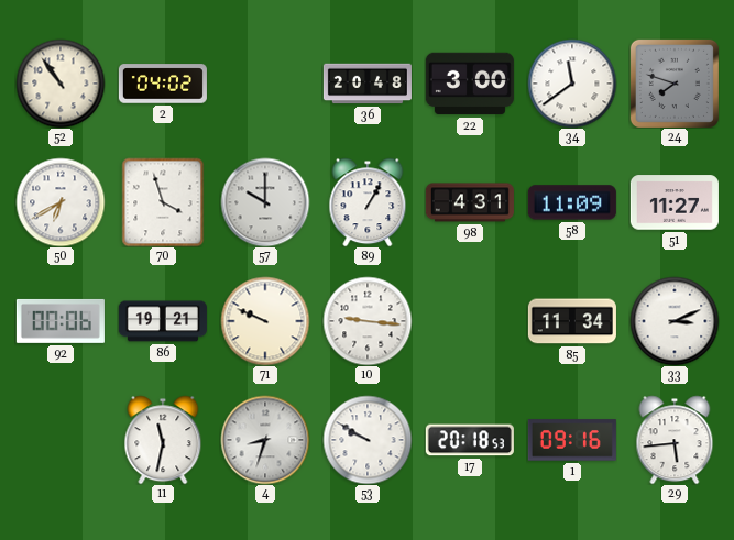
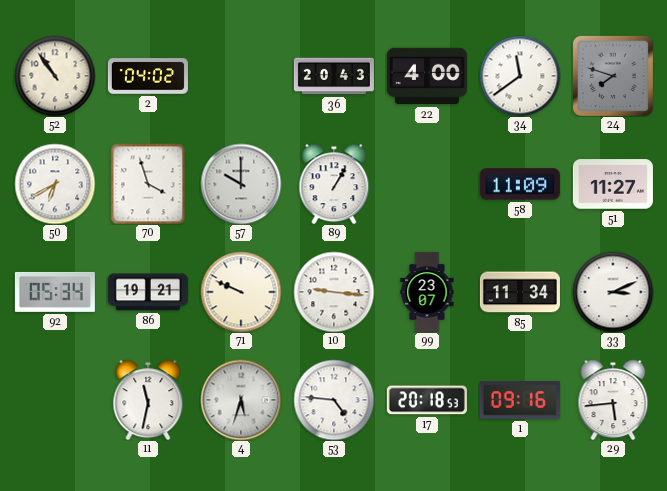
36: 20:48 -> 20:43
22: 3:00 -> 4:00
98: 4:31 -> none
92: 00:06 -> 05:34
99: none -> 23:07
4: 8:33 -> 5:33
53: 9:50 -> 4:46
